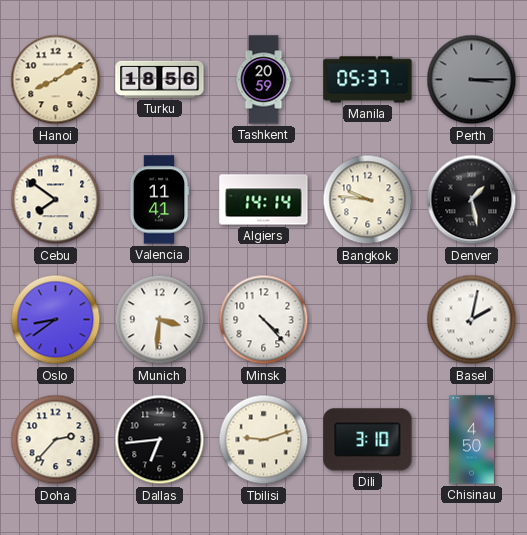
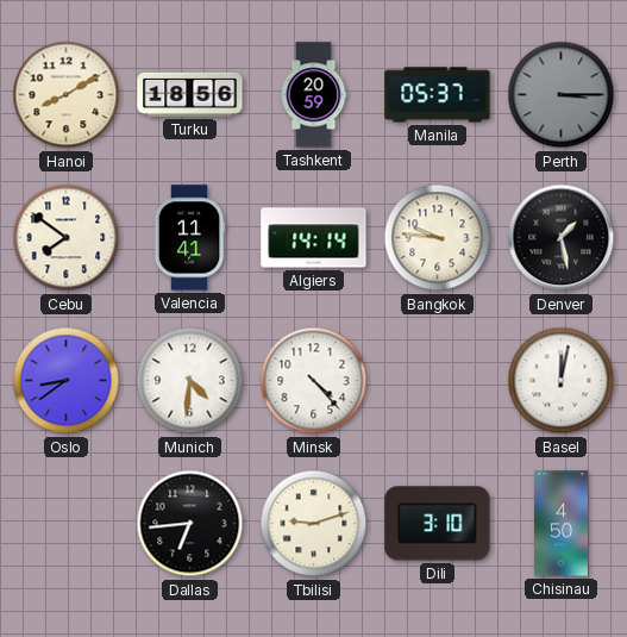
Munich: 3:31 -> 4:31
Basel: 2:02 -> 12:02
Doha: 2:37 -> none
